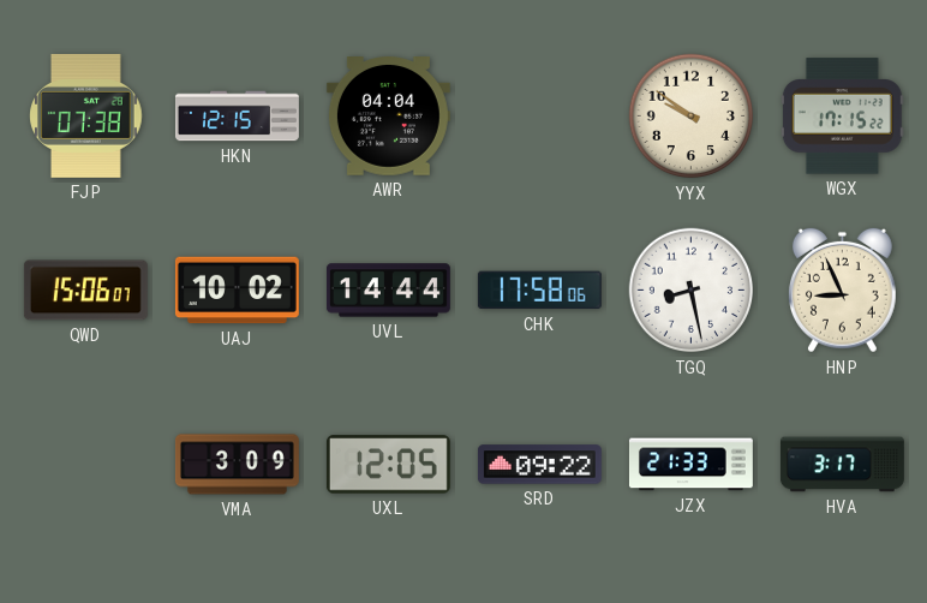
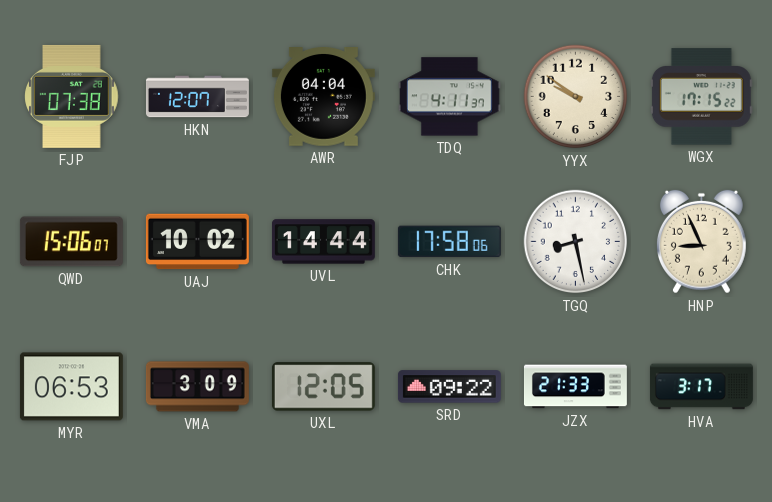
HKN: 12:15 -> 12:07
TDQ: none -> 4:11
MYR: none -> 06:53
